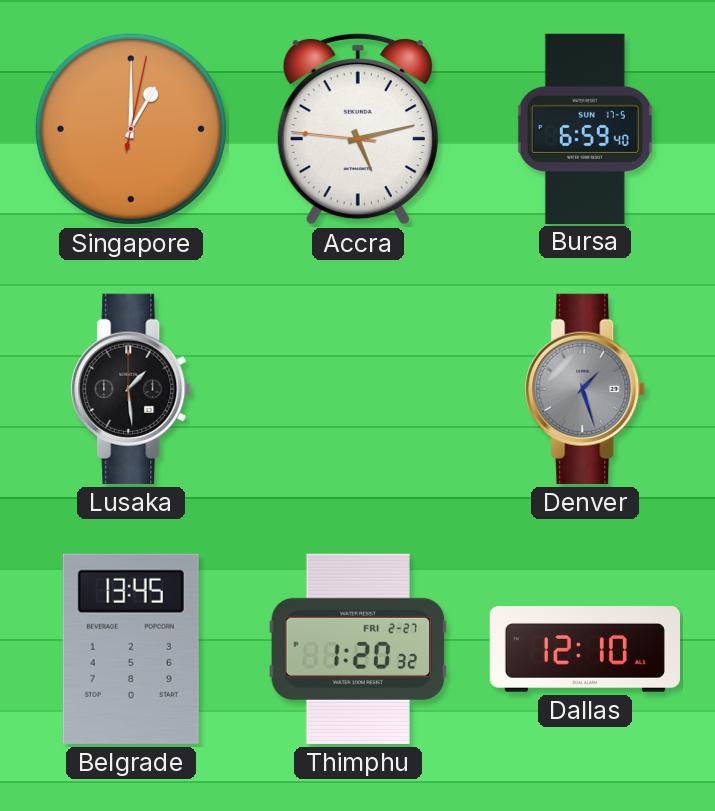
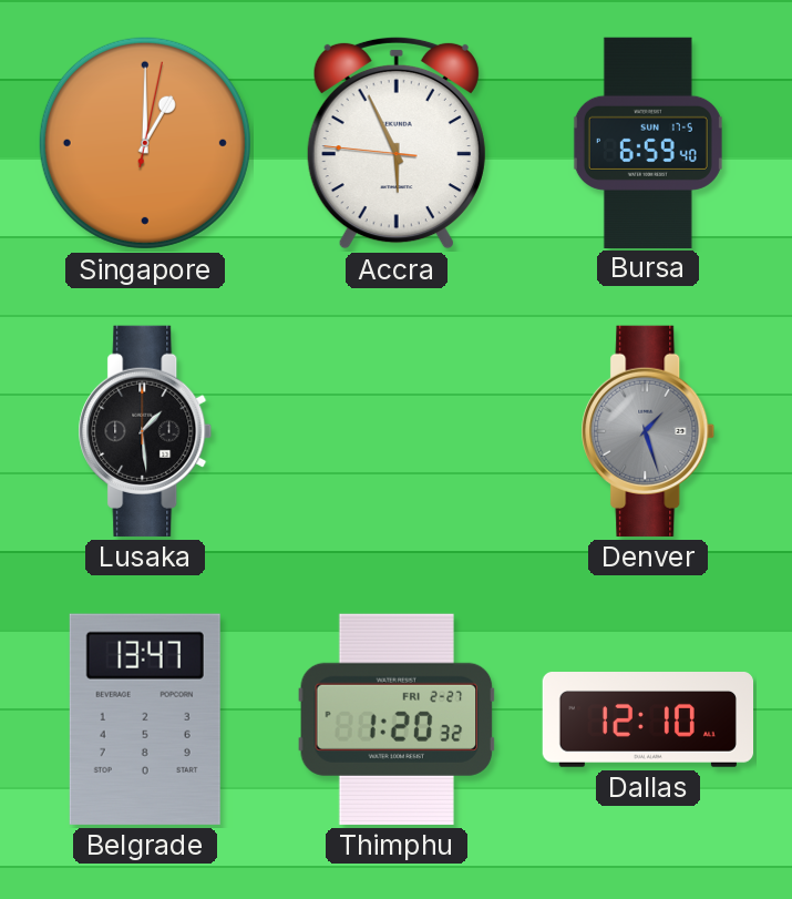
Accra: 5:12 -> 5:55
Belgrade: 13:45 -> 13:47
